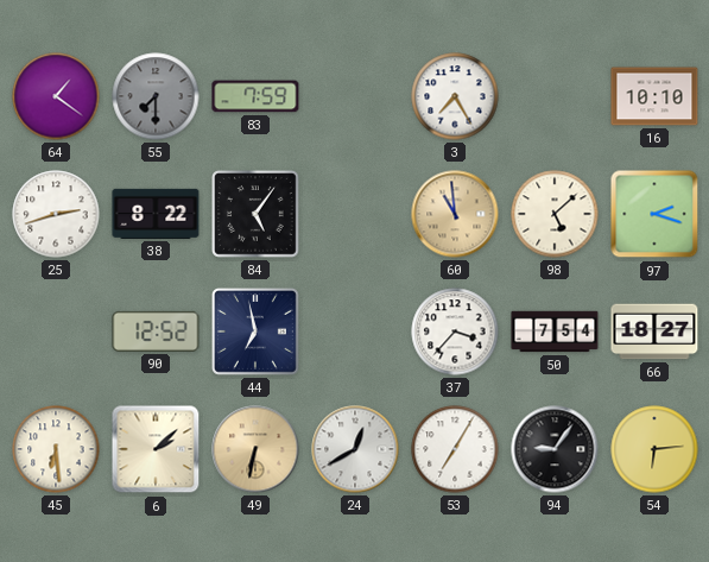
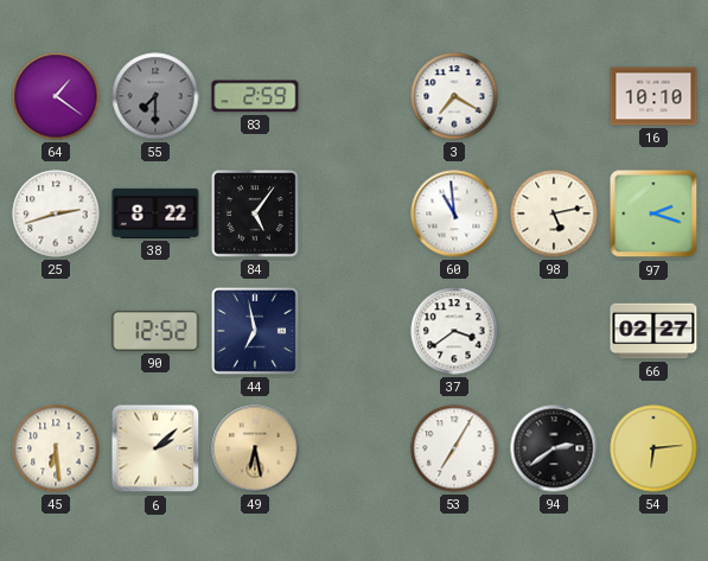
83: 7:59 -> 2:59
3: 7:25 -> 7:20
60 dial: champagne -> white
98: 5:08 -> 5:13
37: 3:37 -> 3:39
50: 7:54 -> none
66: 18:27 -> 02:27
49: 6:32 -> 6:28
24: 12:40 -> none
94: 9:06 -> 2:39
